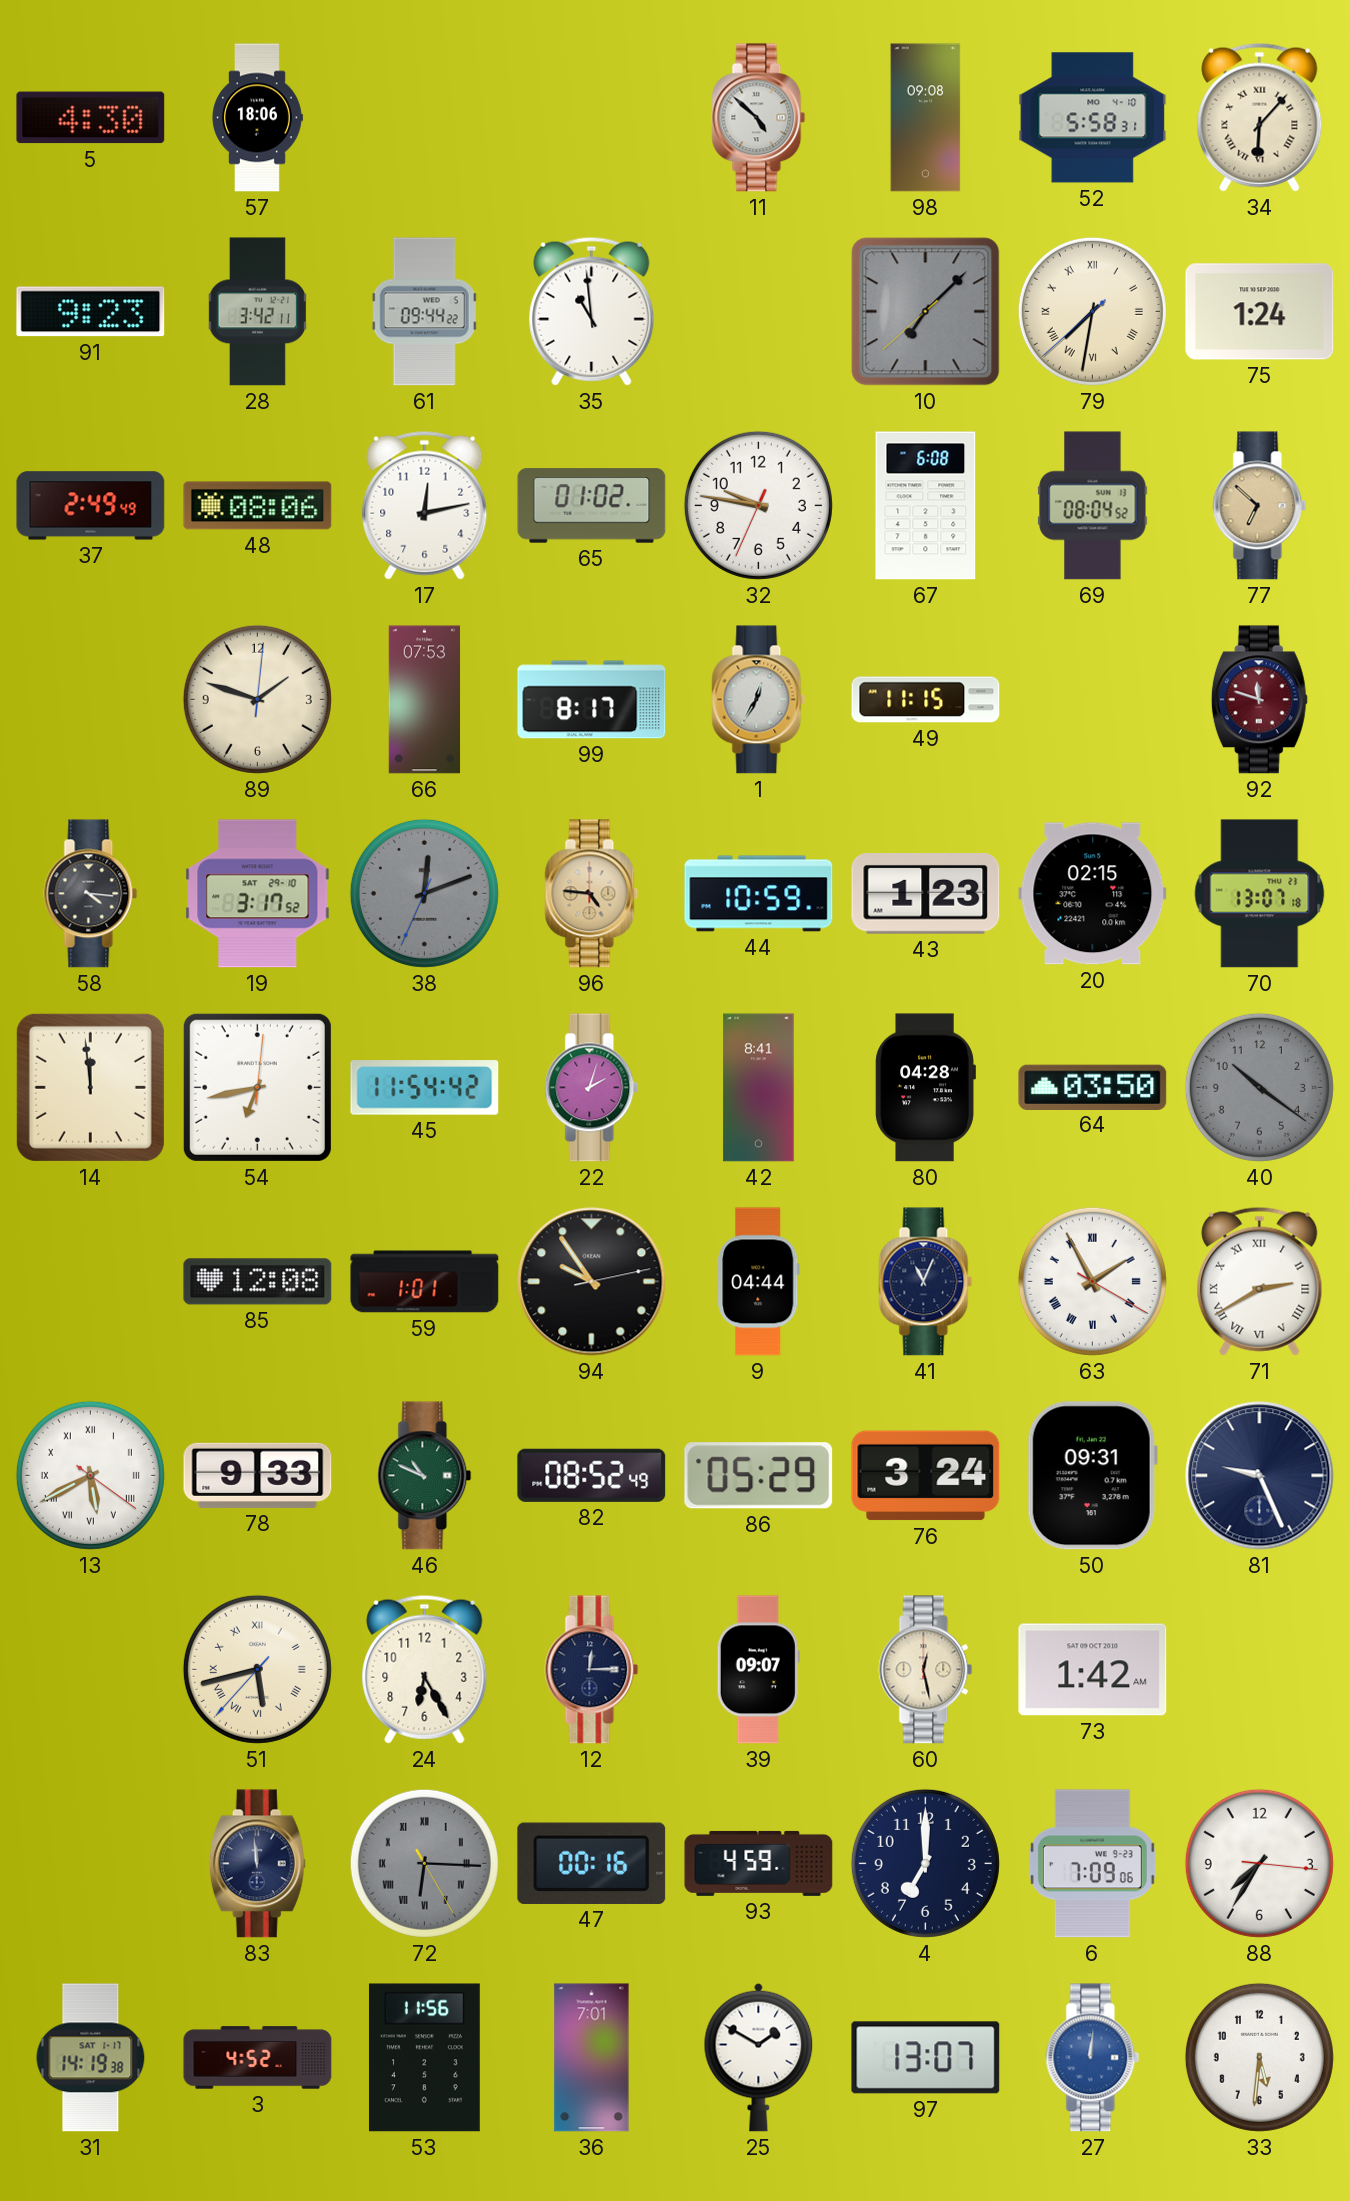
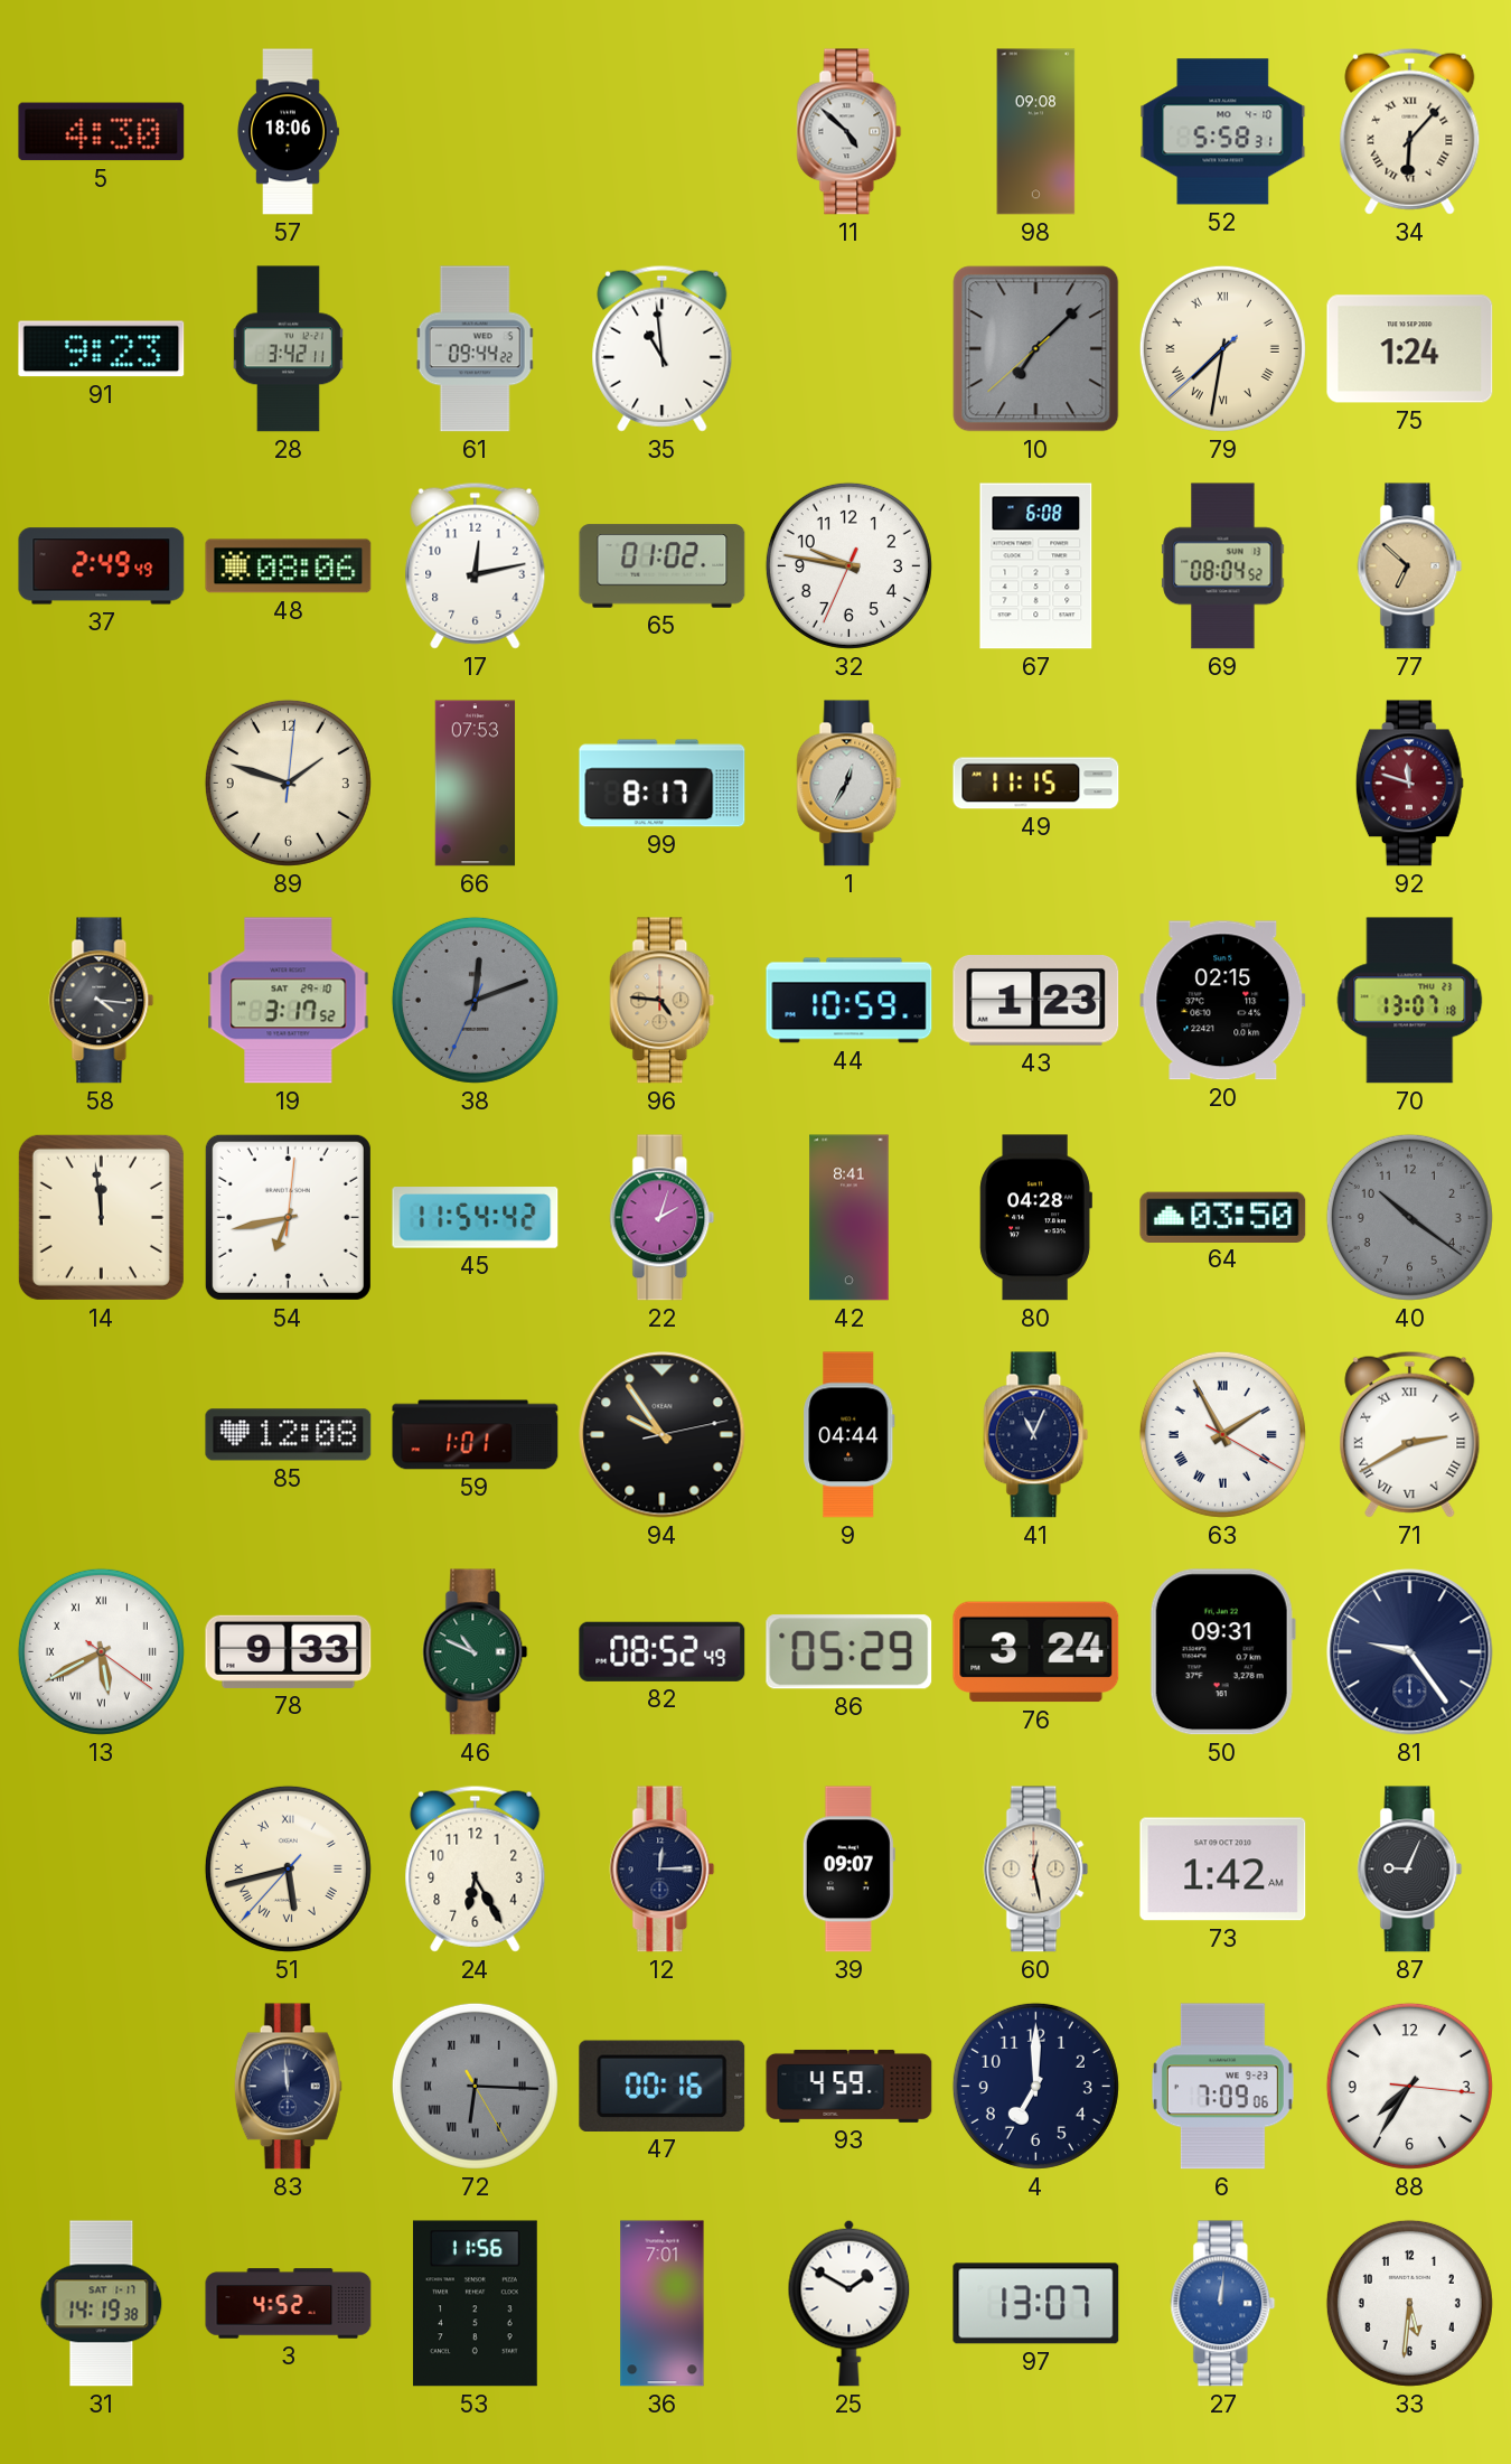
81: 9:26 -> 9:24
87: none -> 9:04
